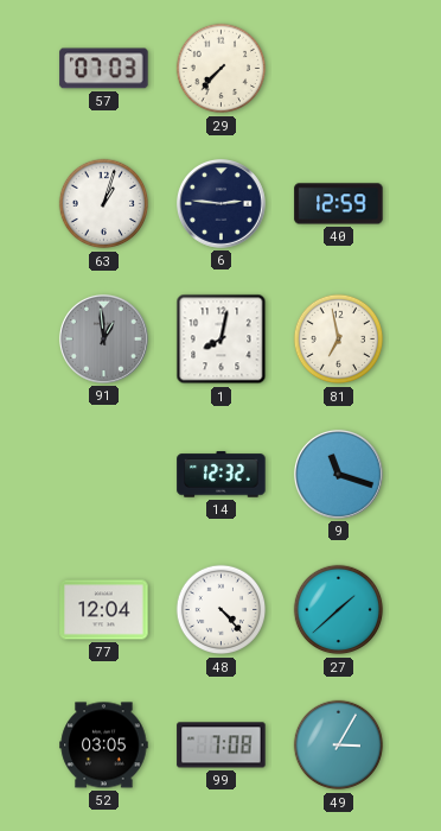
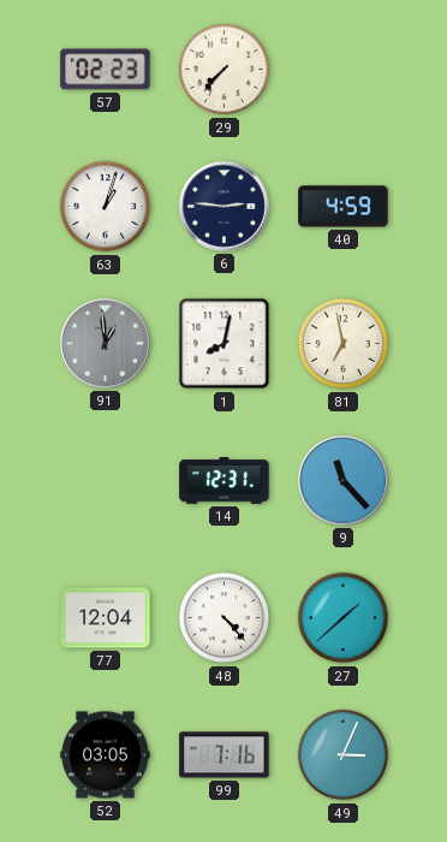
57: 07:03 -> 02:23
40: 12:59 -> 4:59
14: 12:32 -> 12:31
9: 11:18 -> 11:23
99: 7:08 -> 7:16
49: 3:05 -> 3:04
